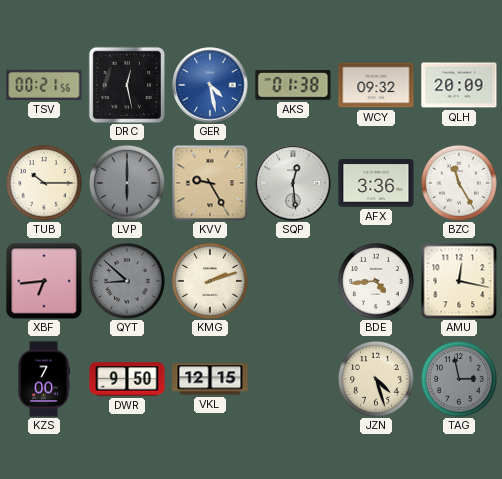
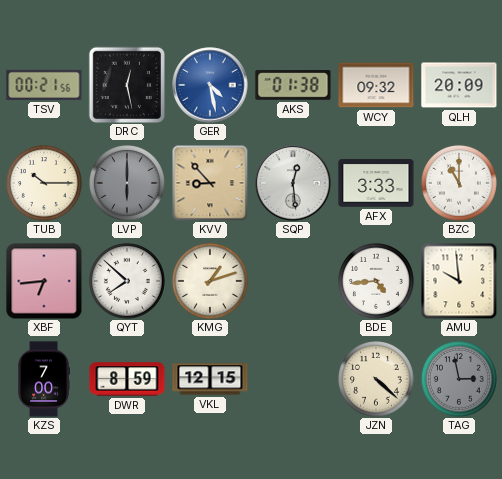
KVV: 9:25 -> 8:53
AFX: 3:36 -> 3:33
BZC: 11:25 -> 11:00
QYT: 8:52 -> 7:52
QYT dial: grey -> white
KMG: 2:12 -> 1:12
AMU: 12:17 -> 9:59
DWR: 9:50 -> 8:59
JZN: 4:27 -> 4:22
